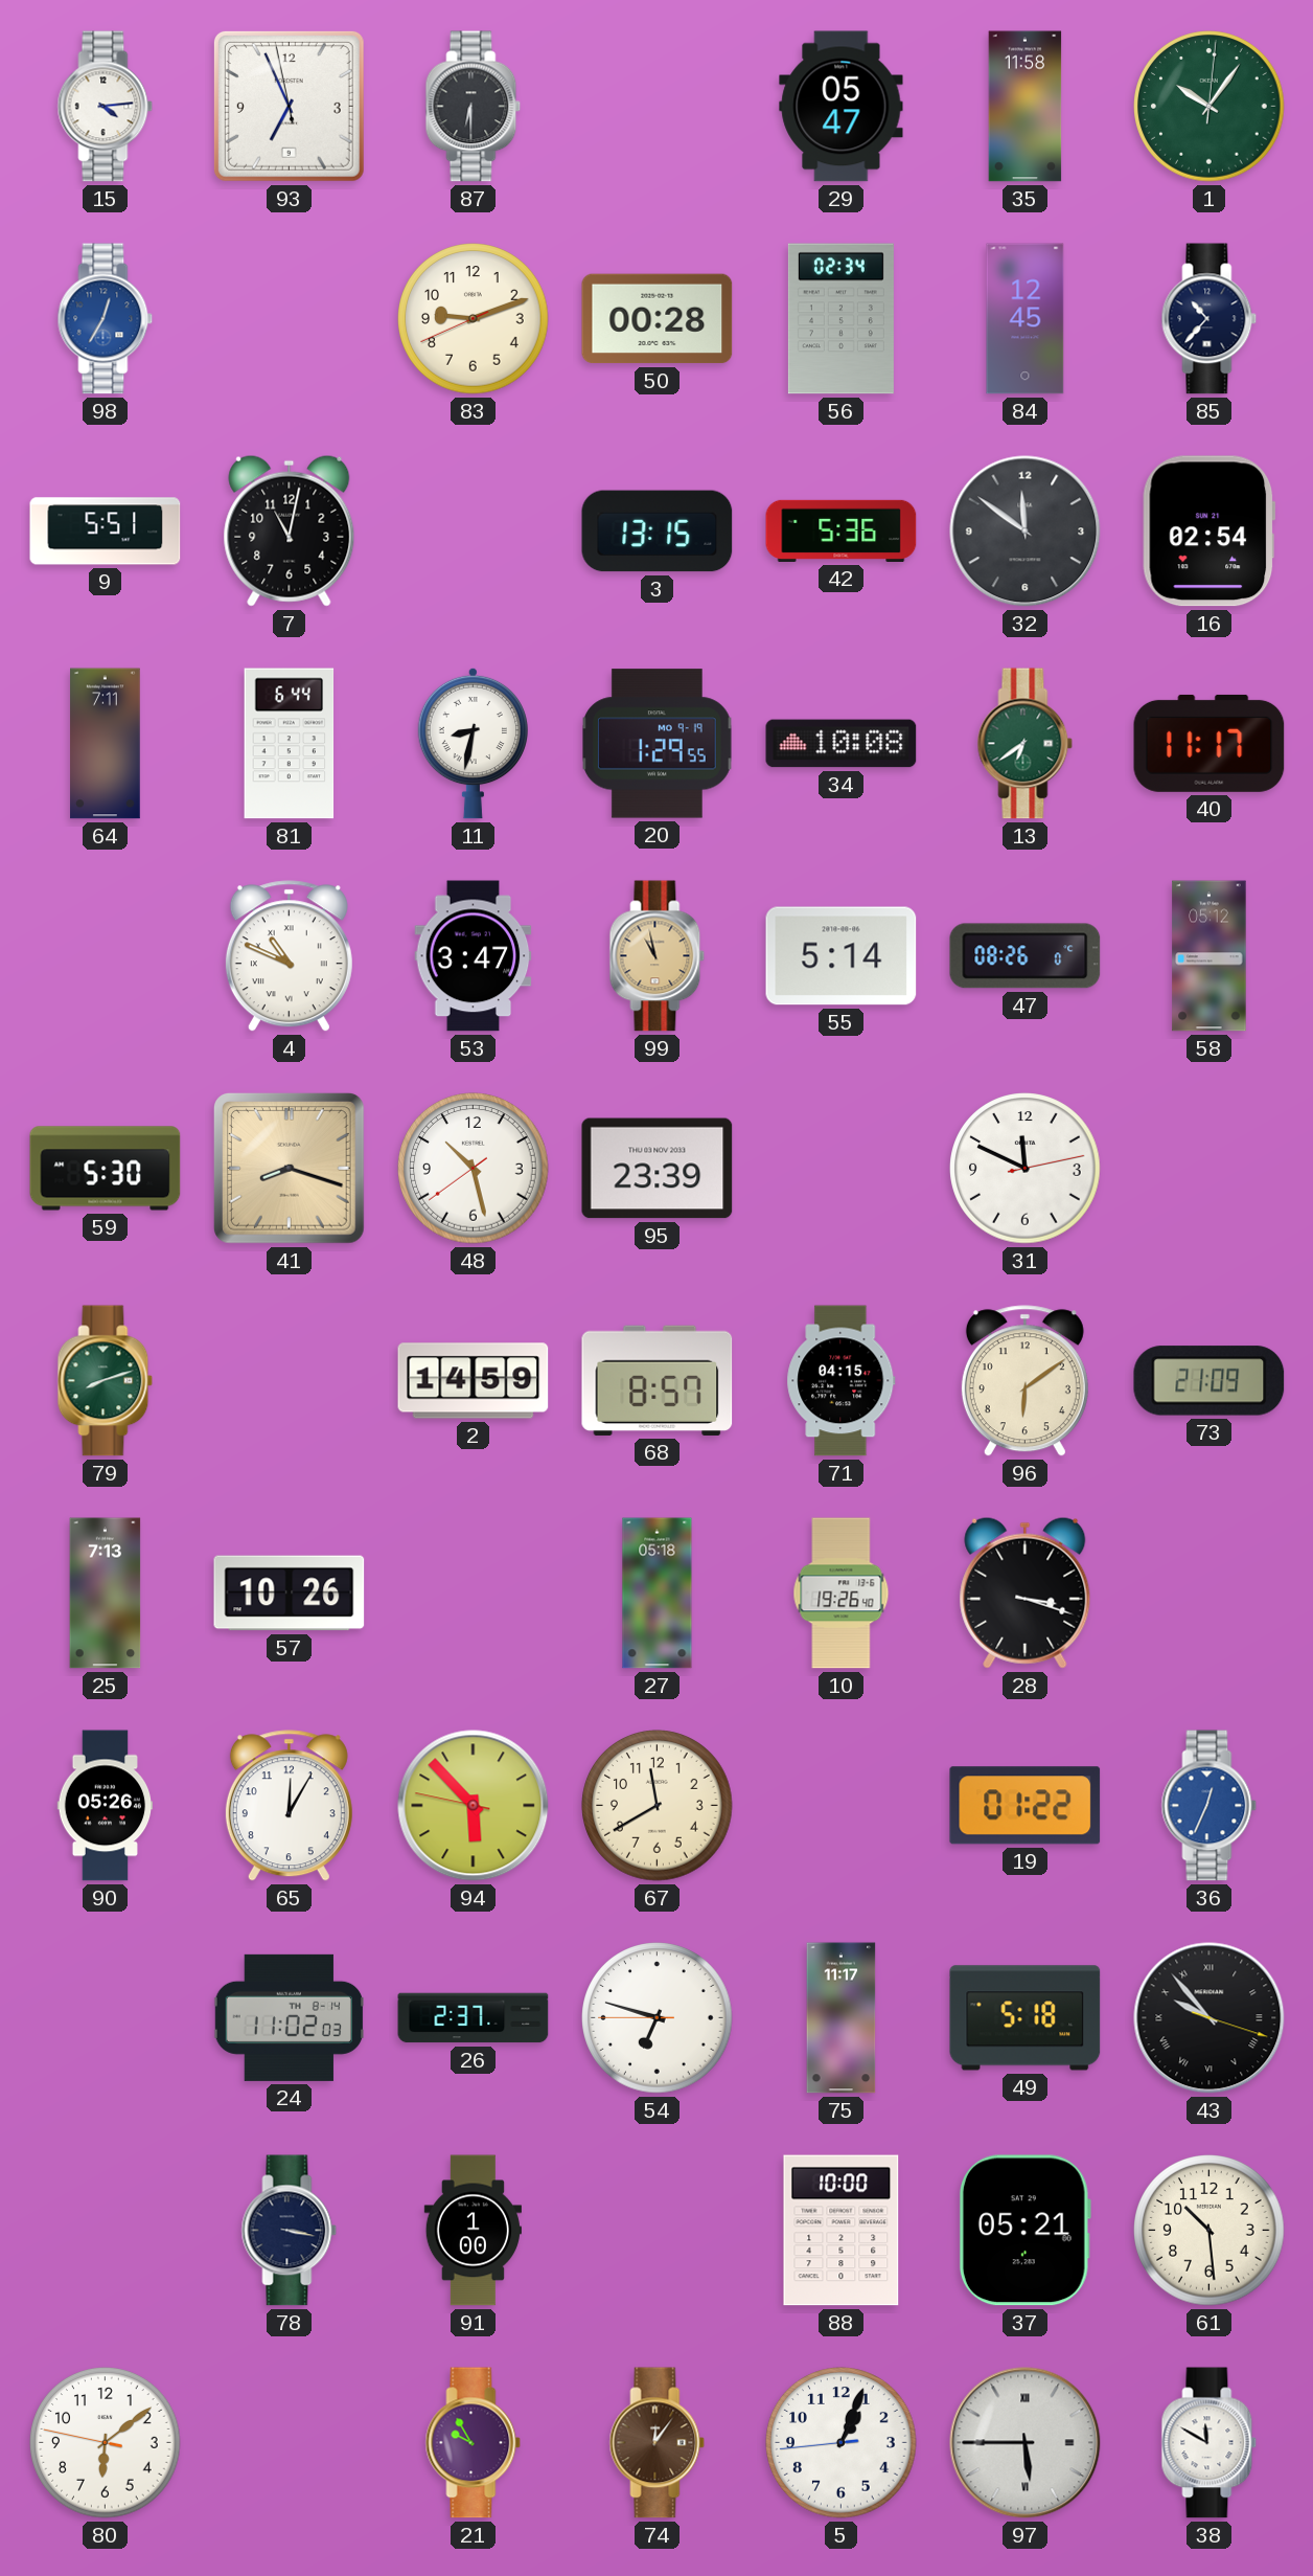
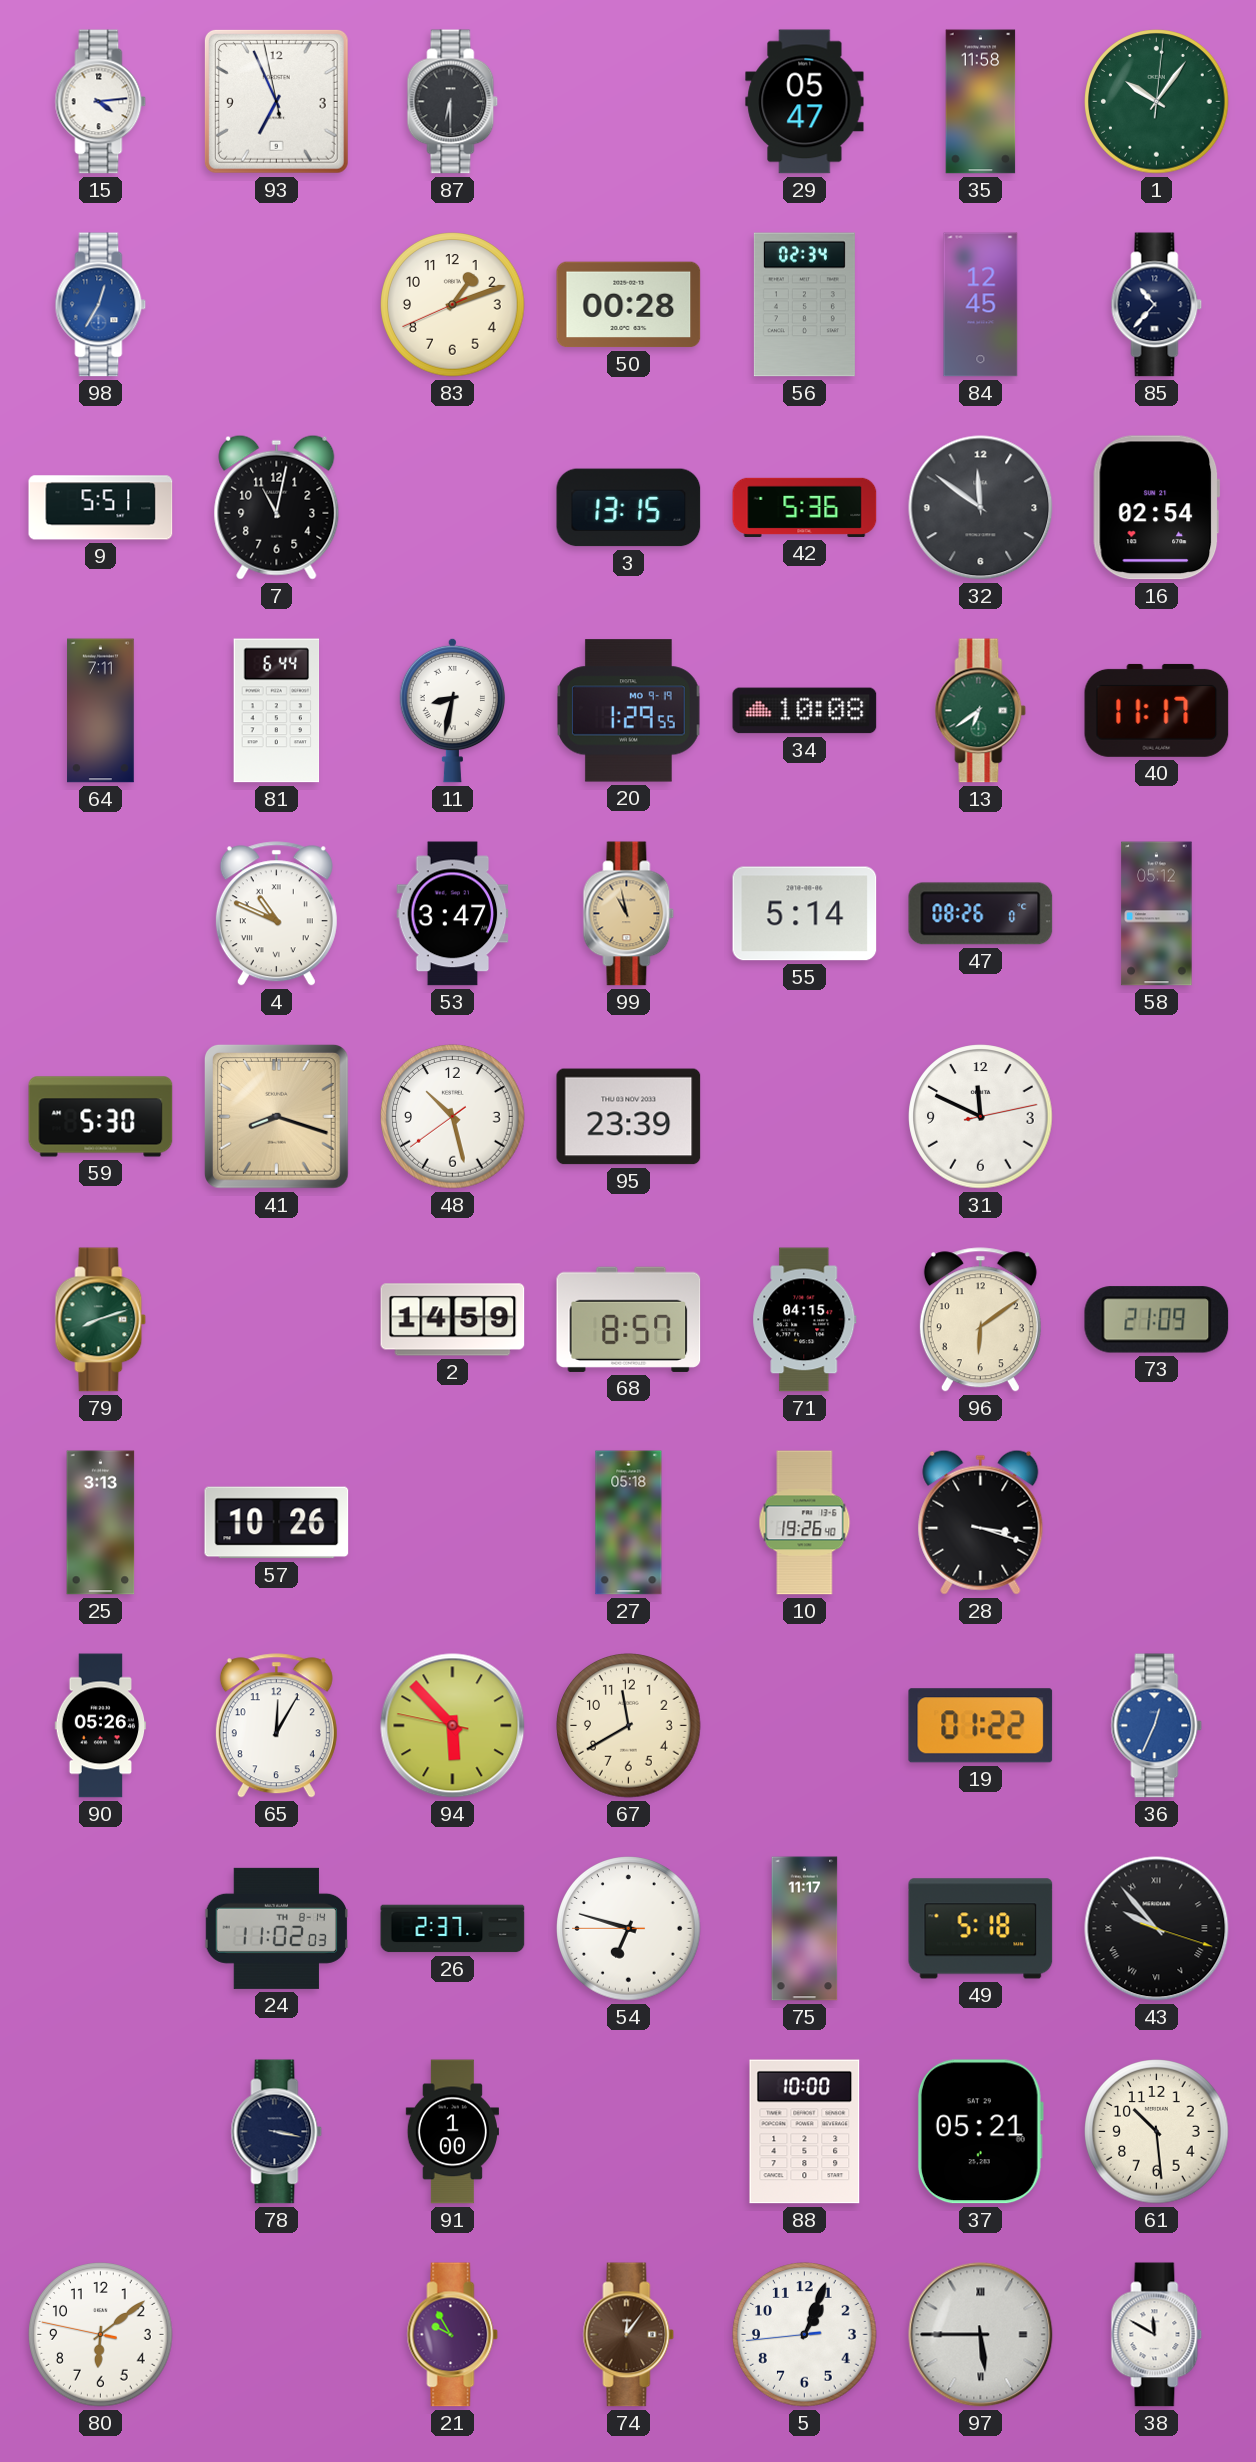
83: 9:11 -> 1:11
25: 7:13 -> 3:13
